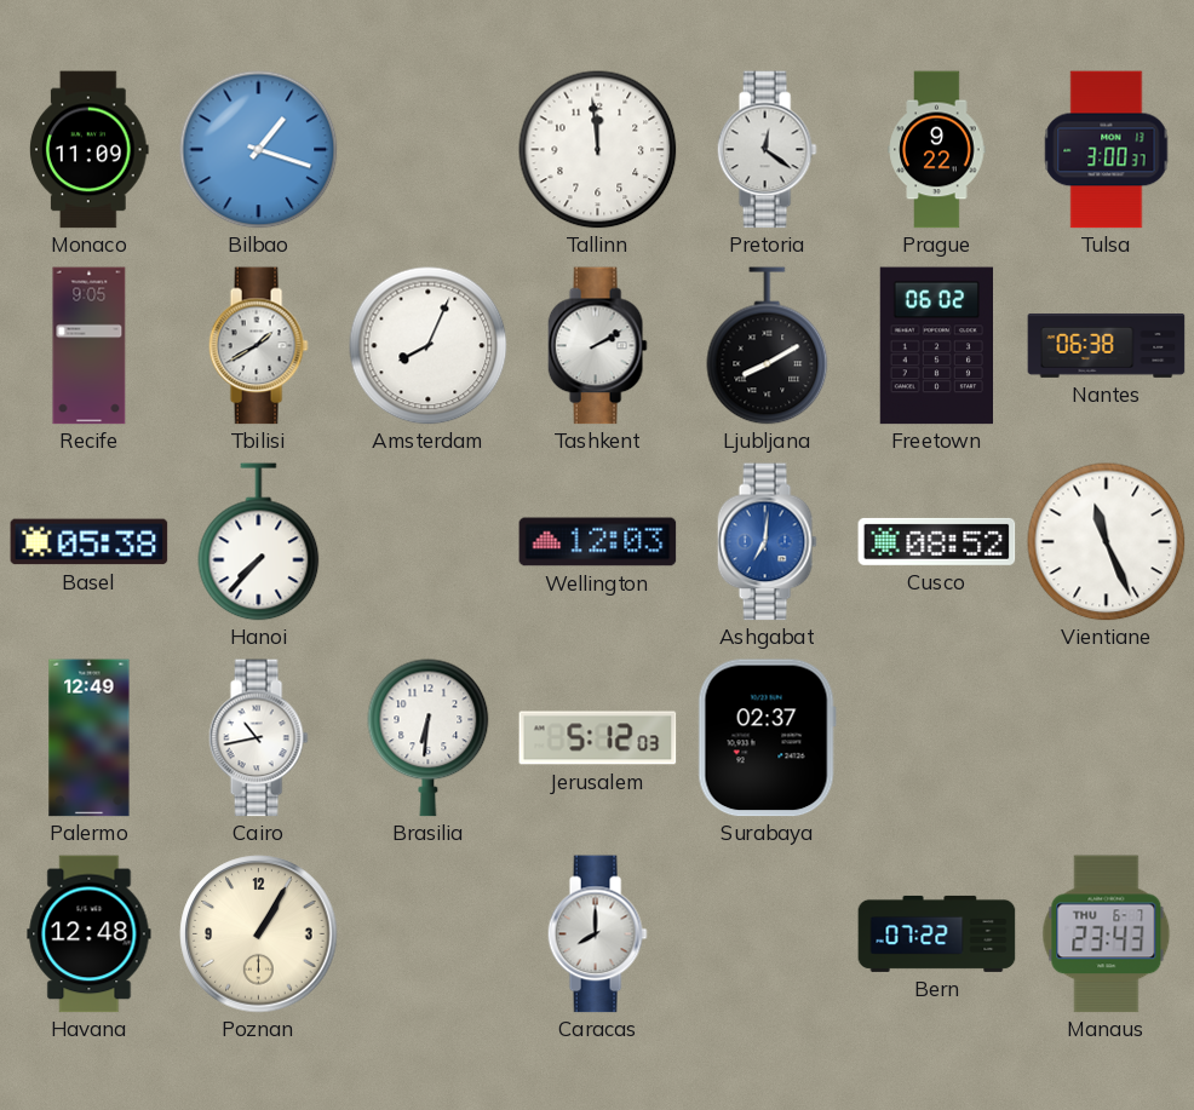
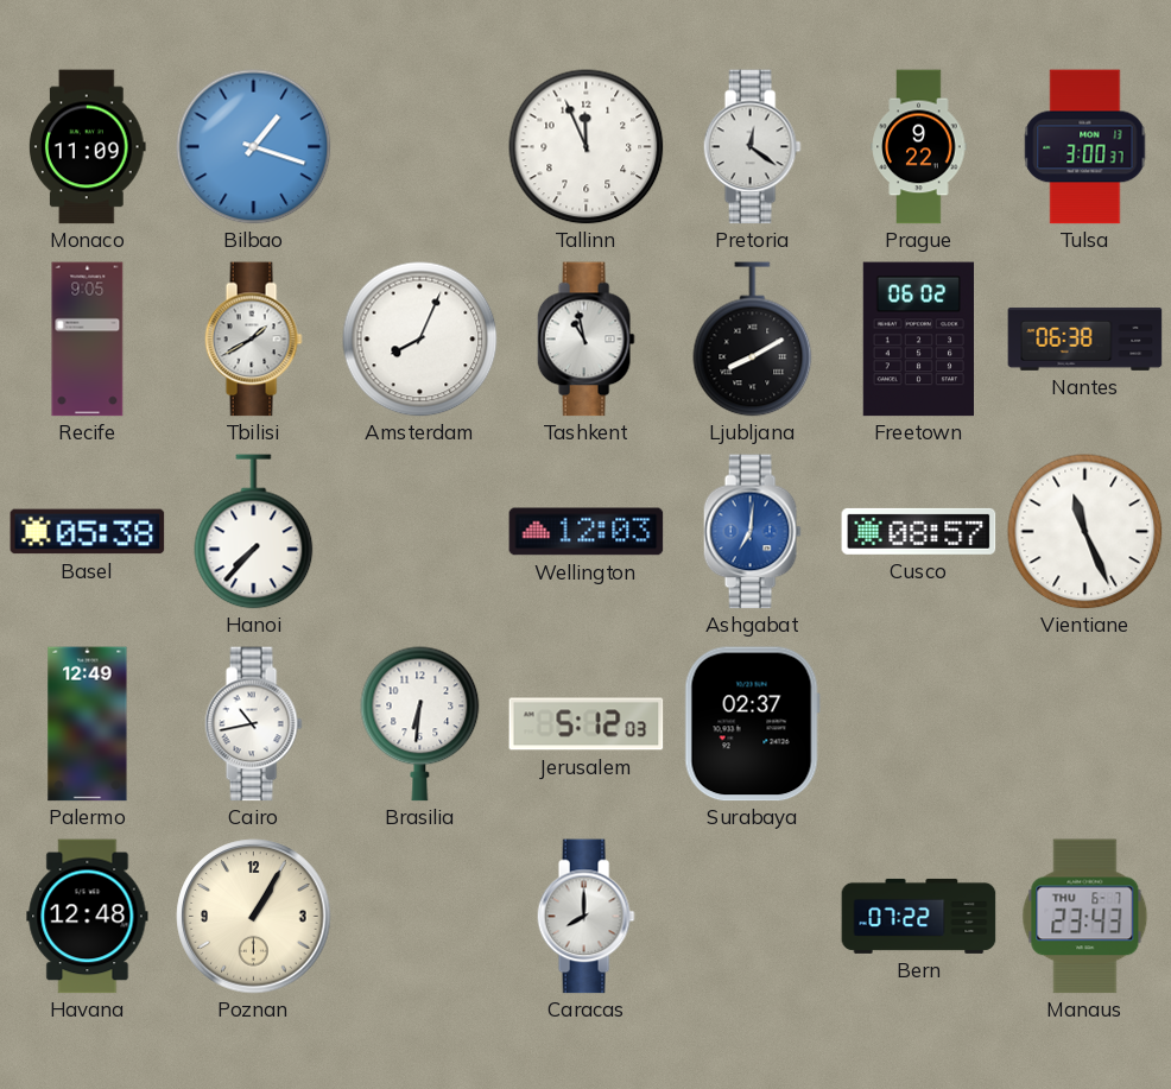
Tallinn: 11:59 -> 11:56
Tashkent: 2:10 -> 10:58
Cusco: 08:52 -> 08:57
